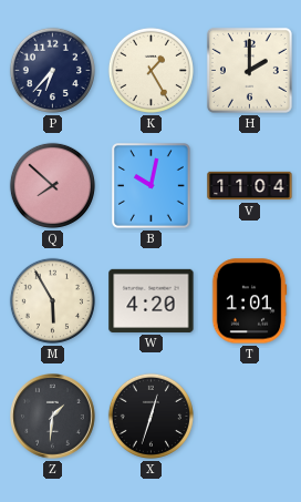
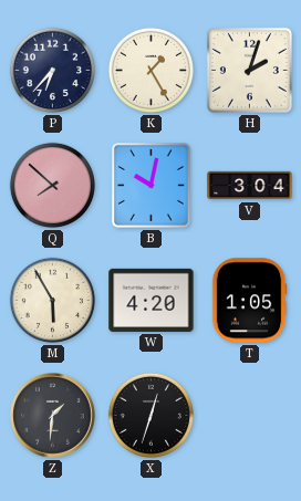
H: 2:00 -> 2:03
V: 11:04 -> 3:04
T: 1:01 -> 1:05
